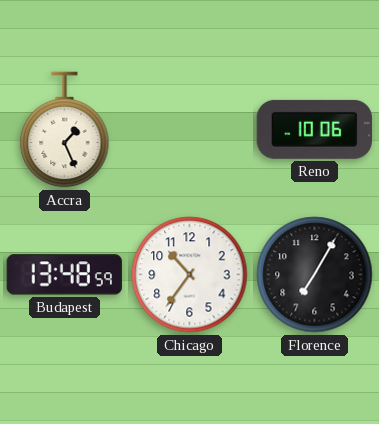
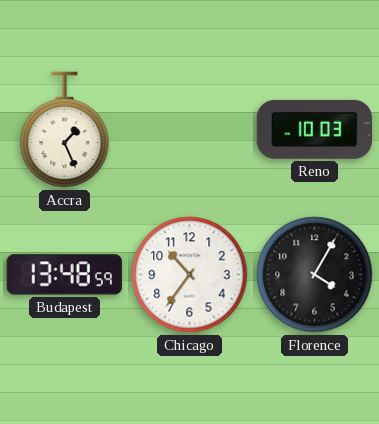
Reno: 10:06 -> 10:03
Florence: 7:05 -> 4:05
